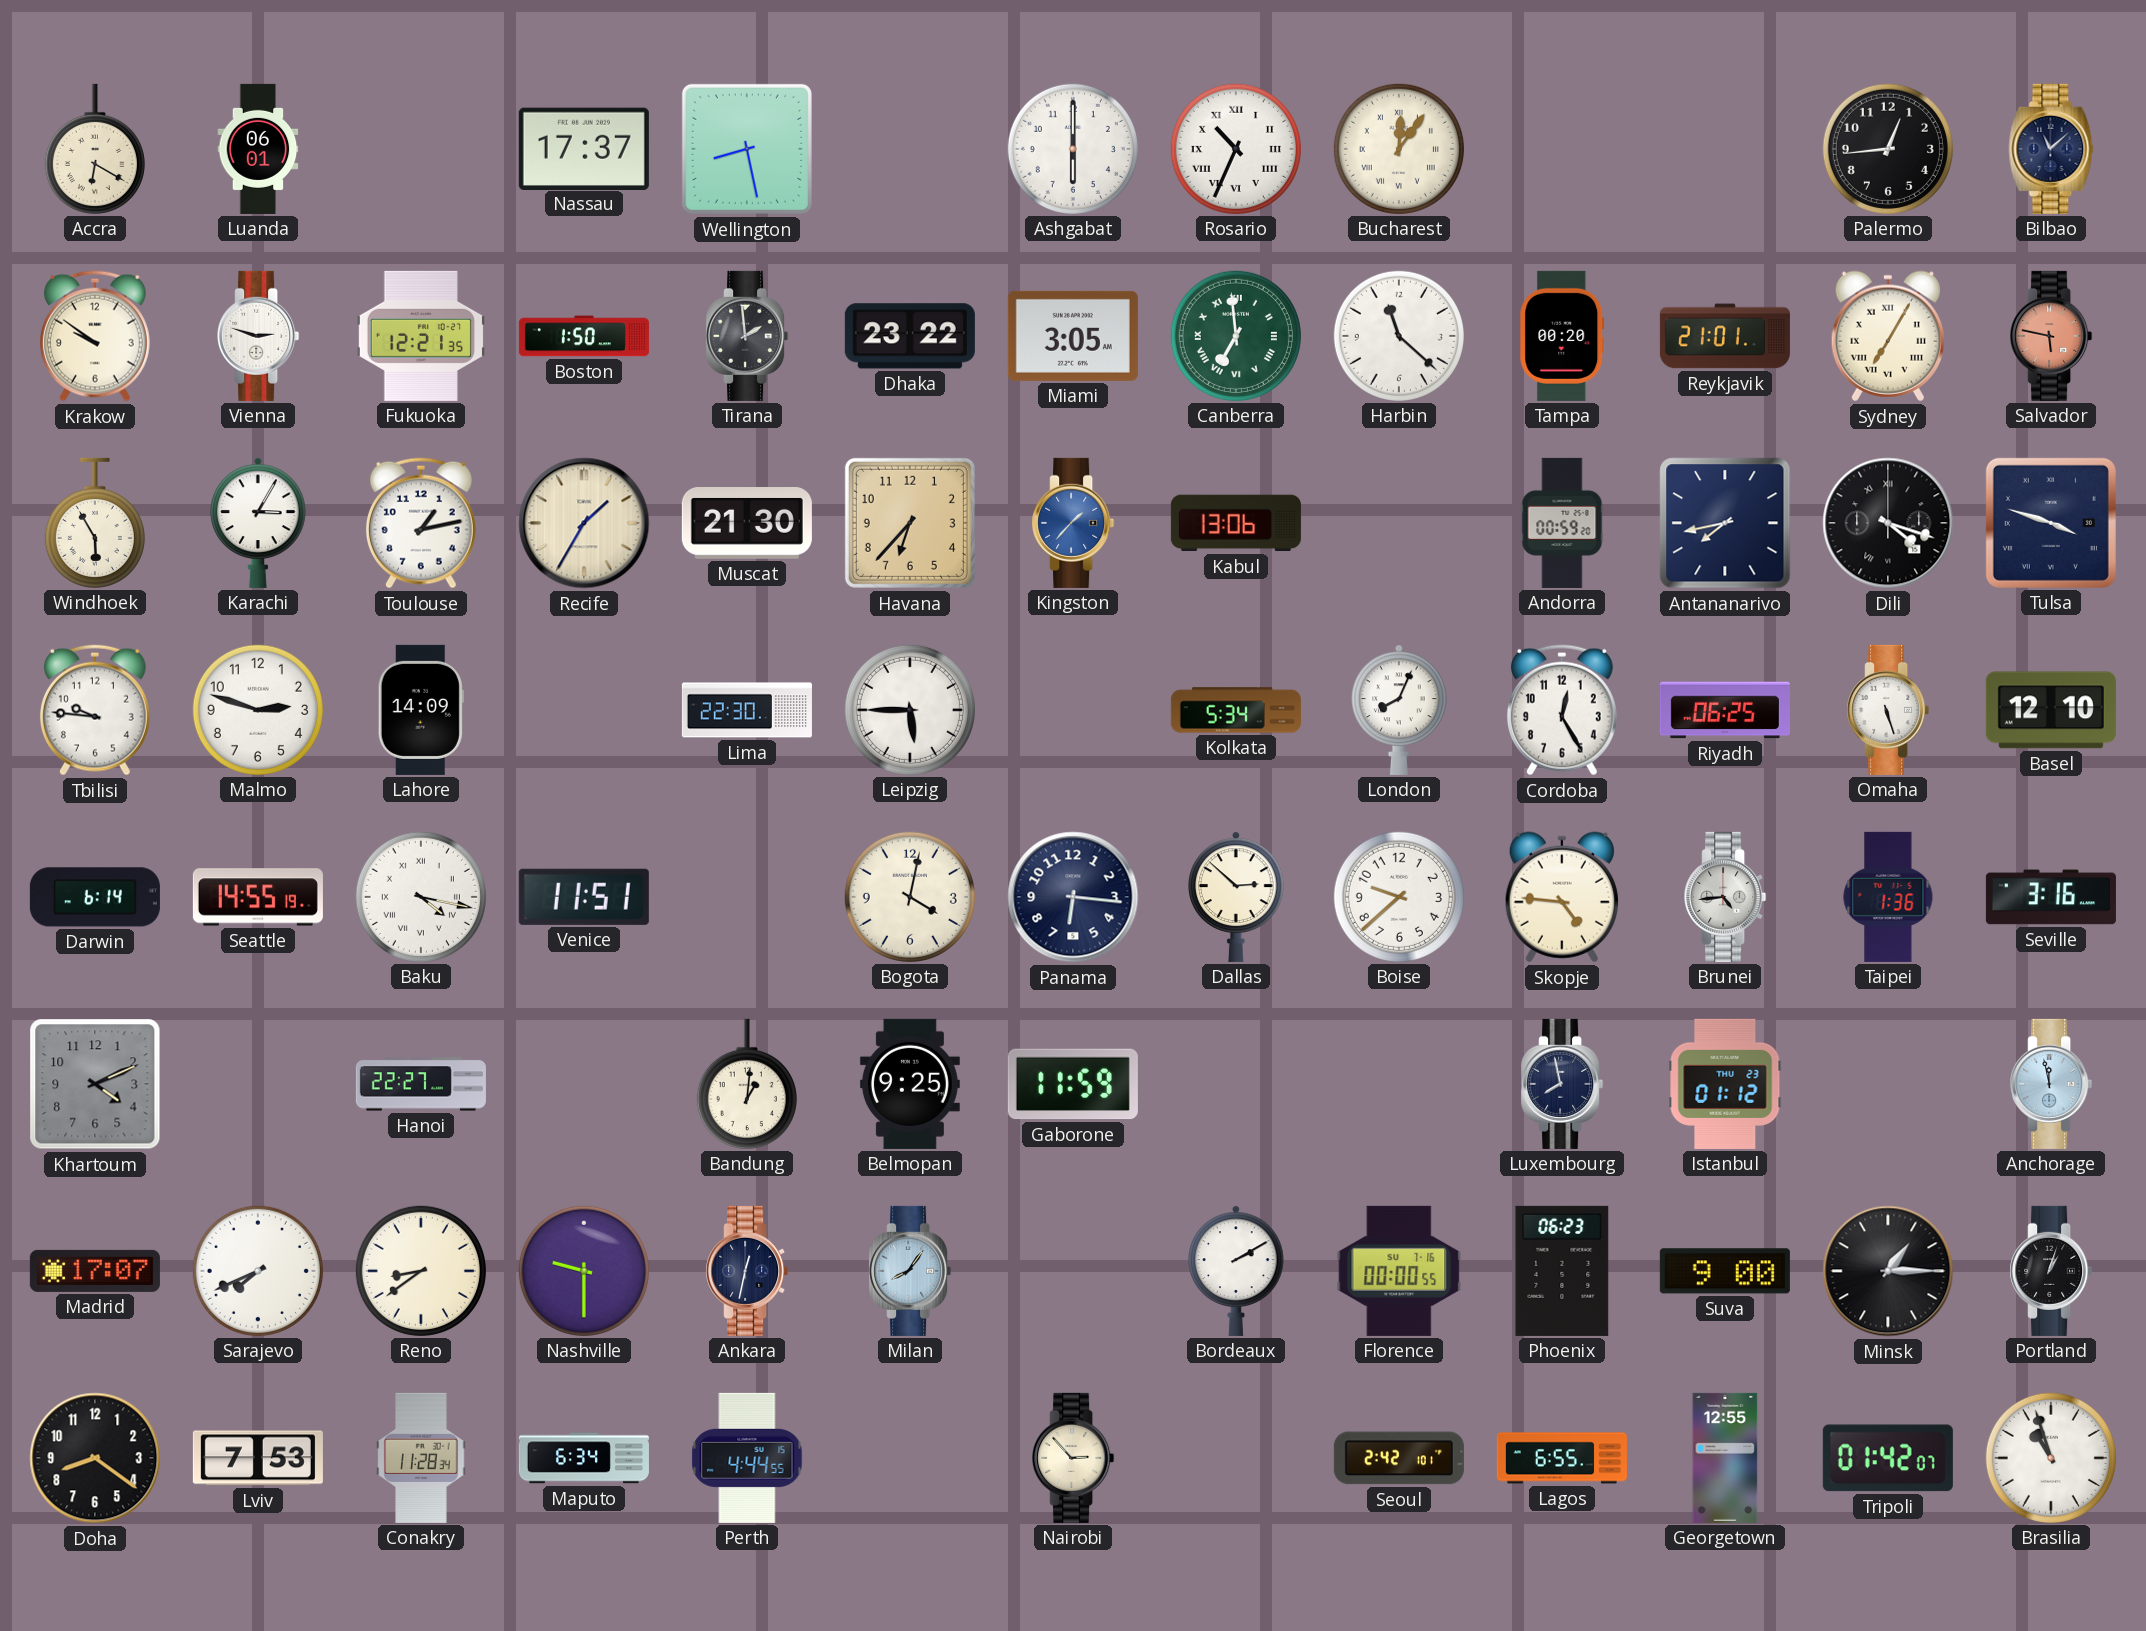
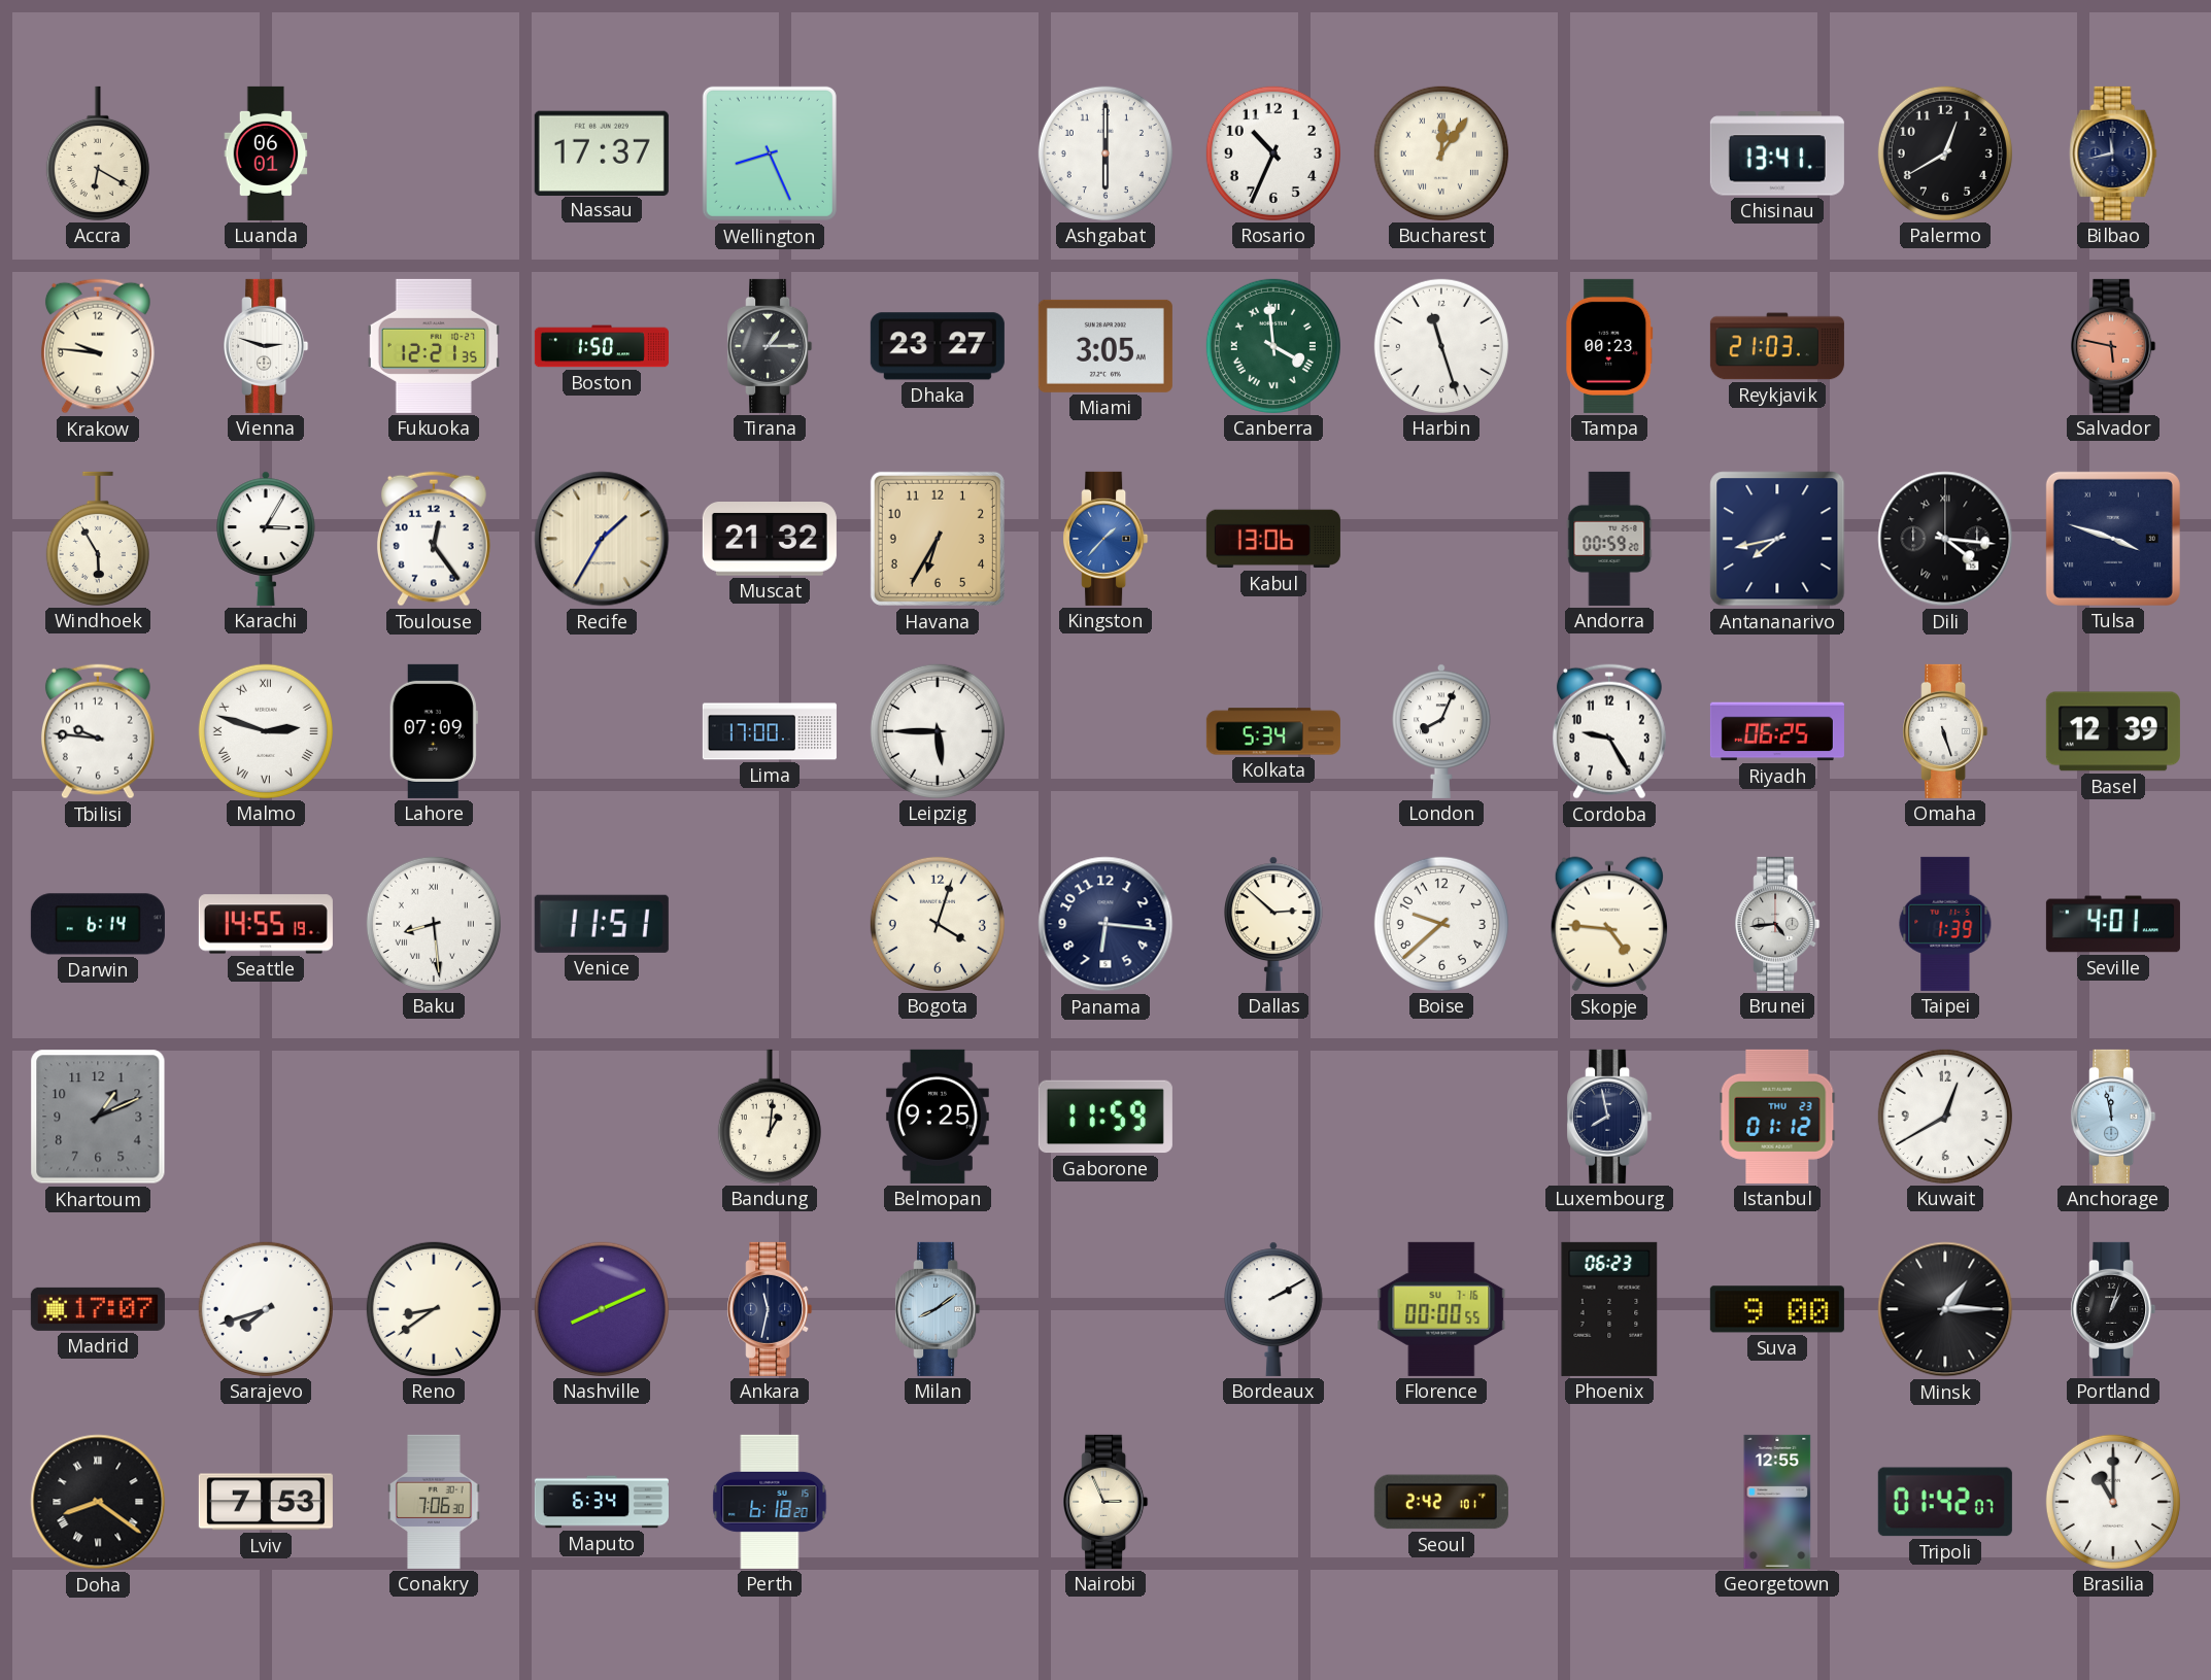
Wellington: 8:28 -> 8:26
Rosario numerals: Roman -> Arabic
Chisinau: none -> 13:41
Palermo: 12:44 -> 12:40
Bilbao: 11:08 -> 11:43
Krakow: 9:51 -> 9:46
Tirana: 1:59 -> 1:15
Dhaka: 23:22 -> 23:27
Canberra: 6:59 -> 3:59
Harbin: 11:22 -> 11:27
Tampa: 00:20 -> 00:23
Reykjavik: 21:01 -> 21:03
Sydney: 7:05 -> none
Toulouse: 1:13 -> 12:24
Muscat: 21:30 -> 21:32
Havana: 6:37 -> 6:35
Dili: 4:18 -> 4:16
Malmo numerals: Arabic -> Roman
Lahore: 14:09 -> 07:09
Lima: 22:30 -> 17:00
Cordoba: 12:25 -> 9:25
Basel: 12:10 -> 12:39
Baku: 4:17 -> 8:29
Bogota: 4:02 -> 4:03
Taipei: 1:36 -> 1:39
Seville: 3:16 -> 4:01
Khartoum: 4:11 -> 1:11
Hanoi: 22:27 -> none
Kuwait: none -> 12:40
Sarajevo: 7:41 -> 7:42
Nashville: 9:30 -> 8:11
Ankara: 12:32 -> 11:32
Milan: 8:06 -> 8:09
Doha numerals: Arabic -> Roman
Conakry: 11:28 -> 7:06
Perth: 4:44 -> 6:18
Nairobi: 2:53 -> 2:56
Lagos: 6:55 -> none
Brasilia: 10:57 -> 11:00
